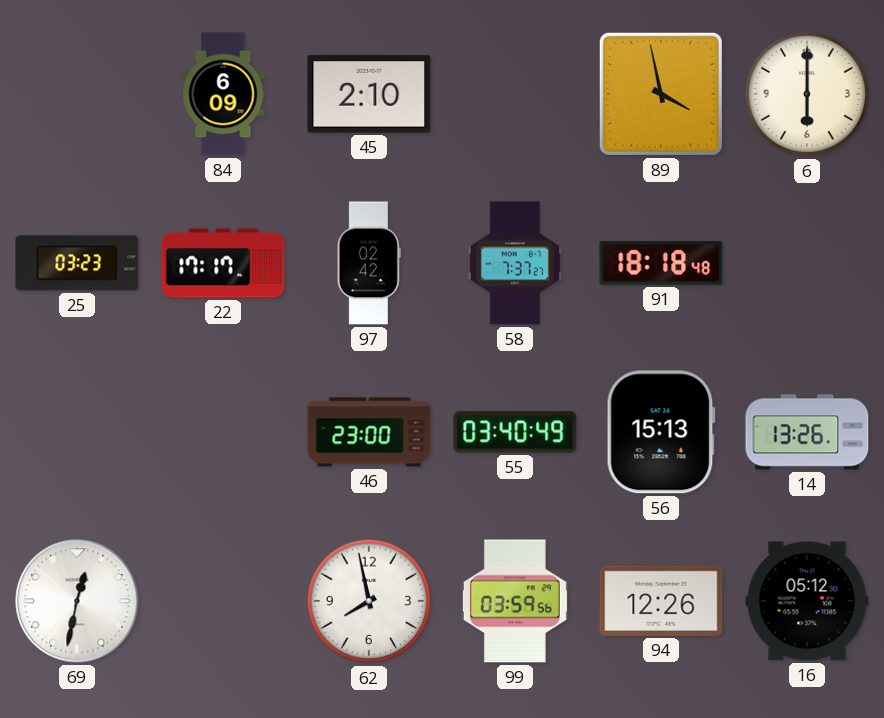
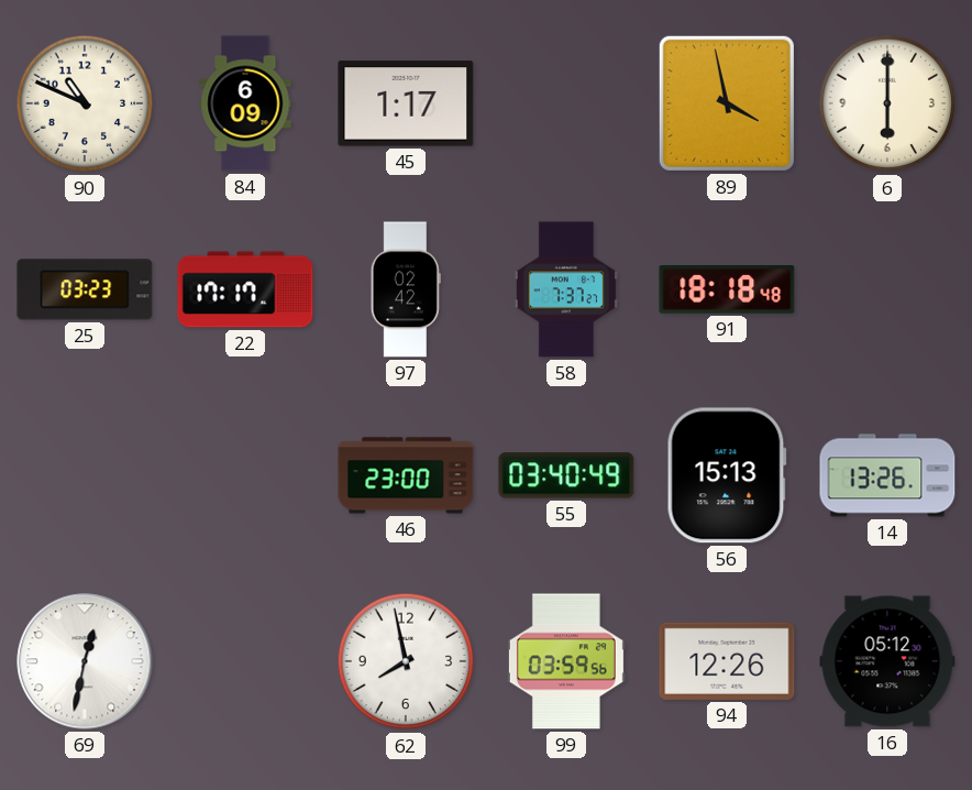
90: none -> 10:49
45: 2:10 -> 1:17
